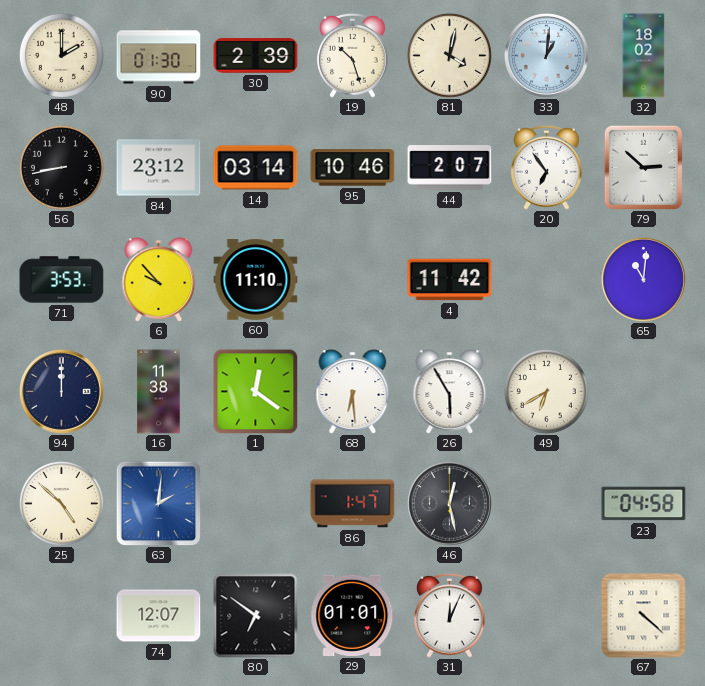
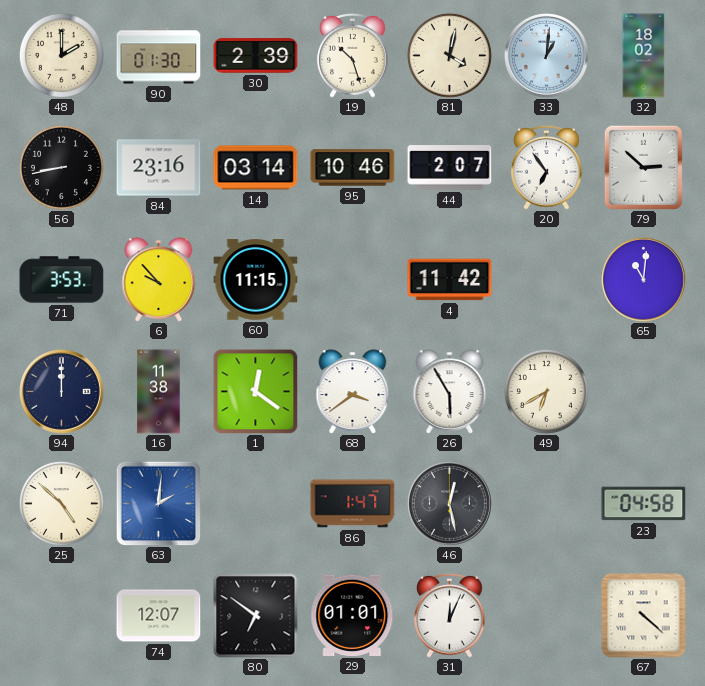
84: 23:12 -> 23:16
60: 11:10 -> 11:15
68: 6:29 -> 3:39
